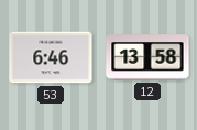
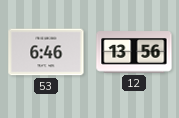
12: 13:58 -> 13:56
